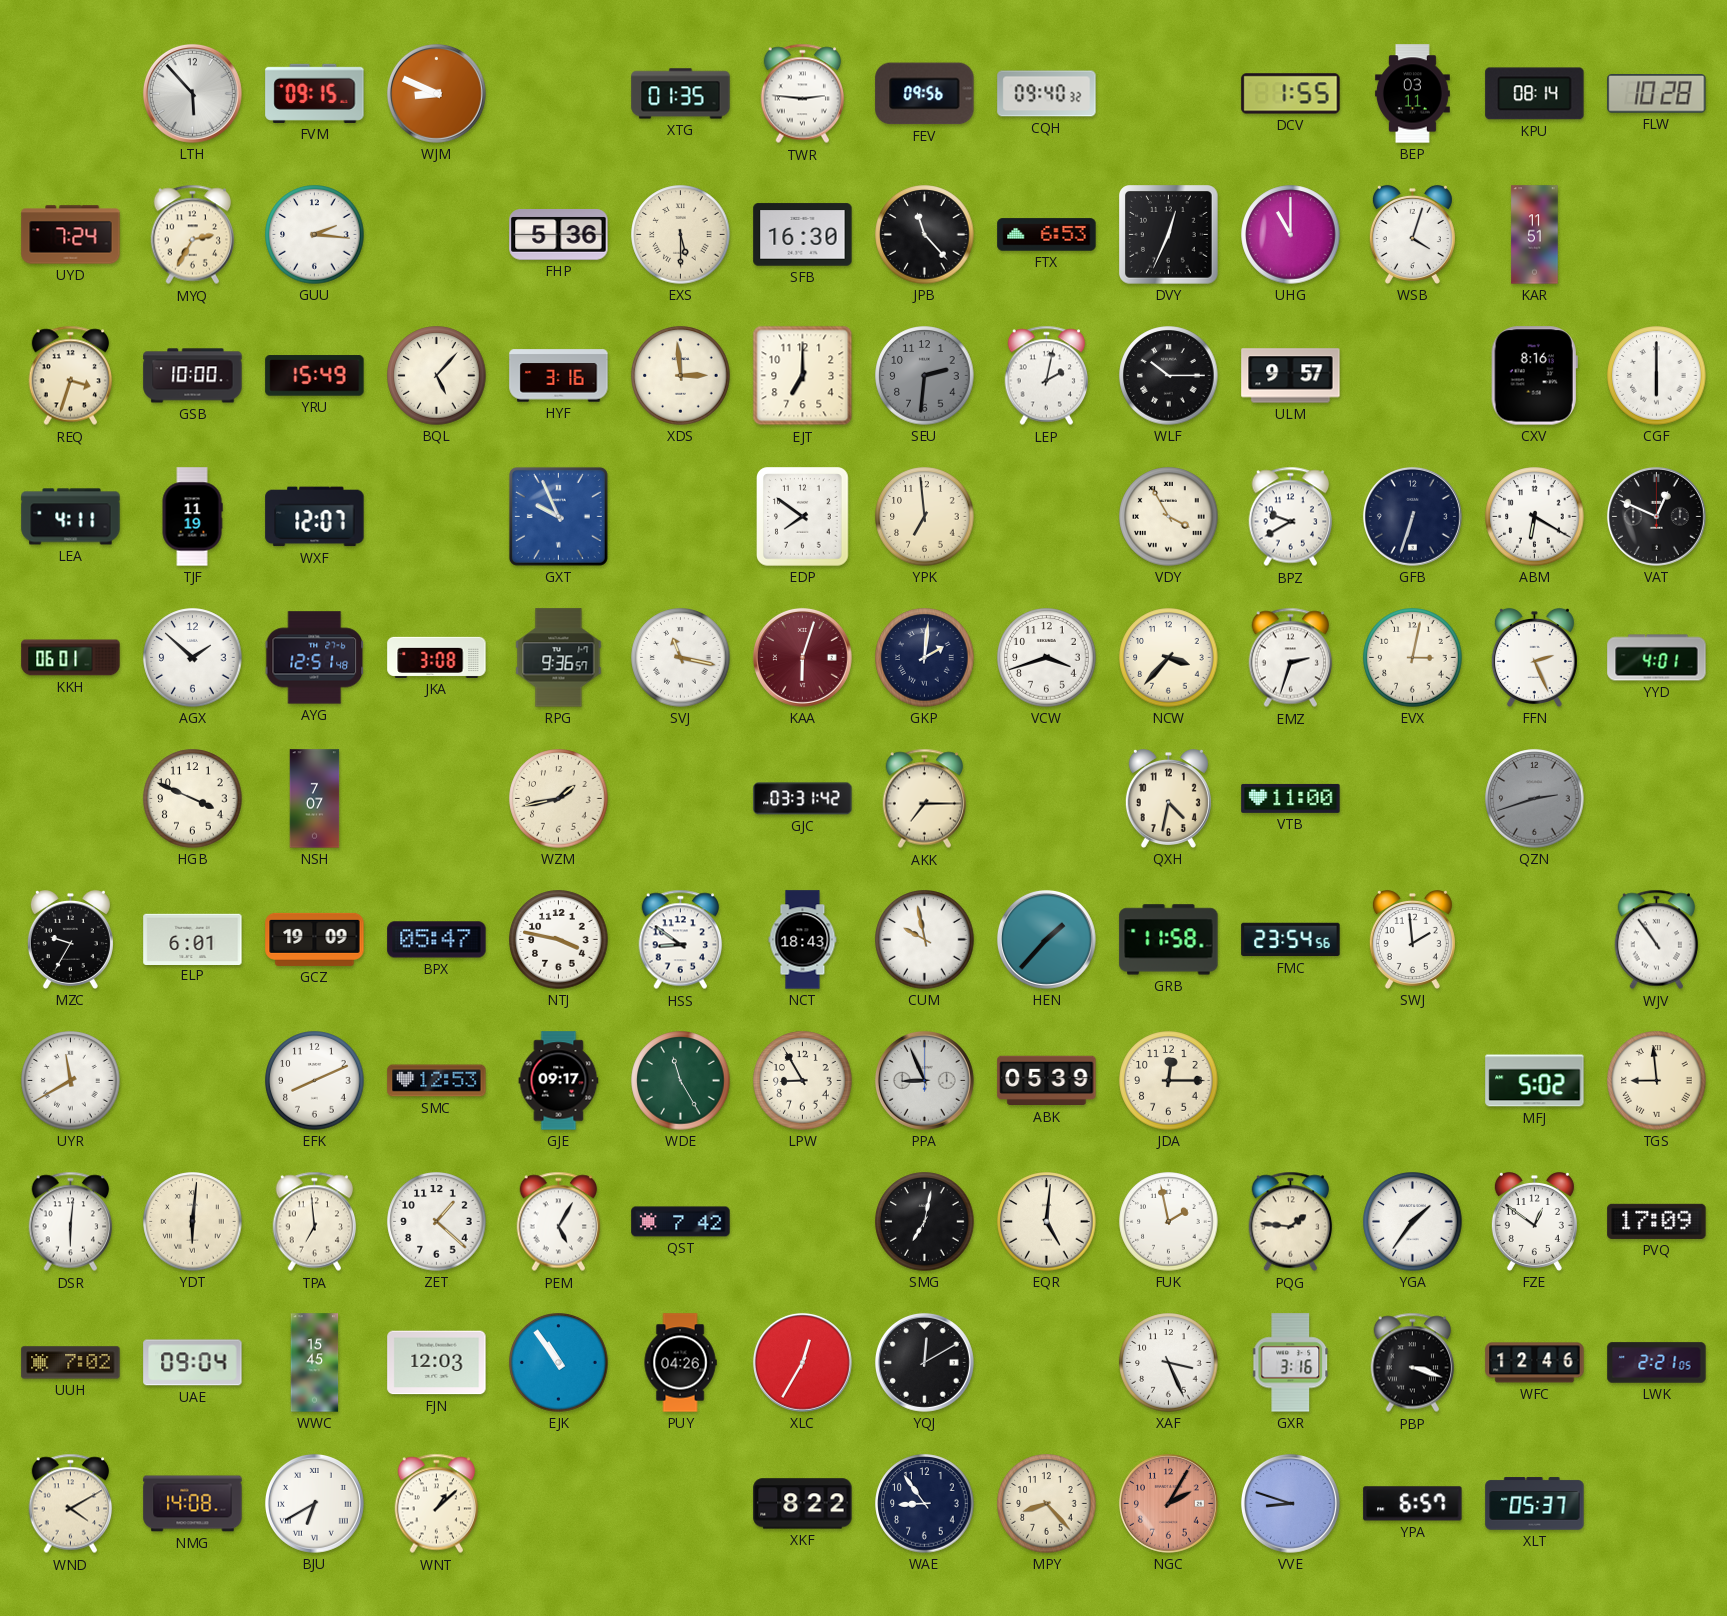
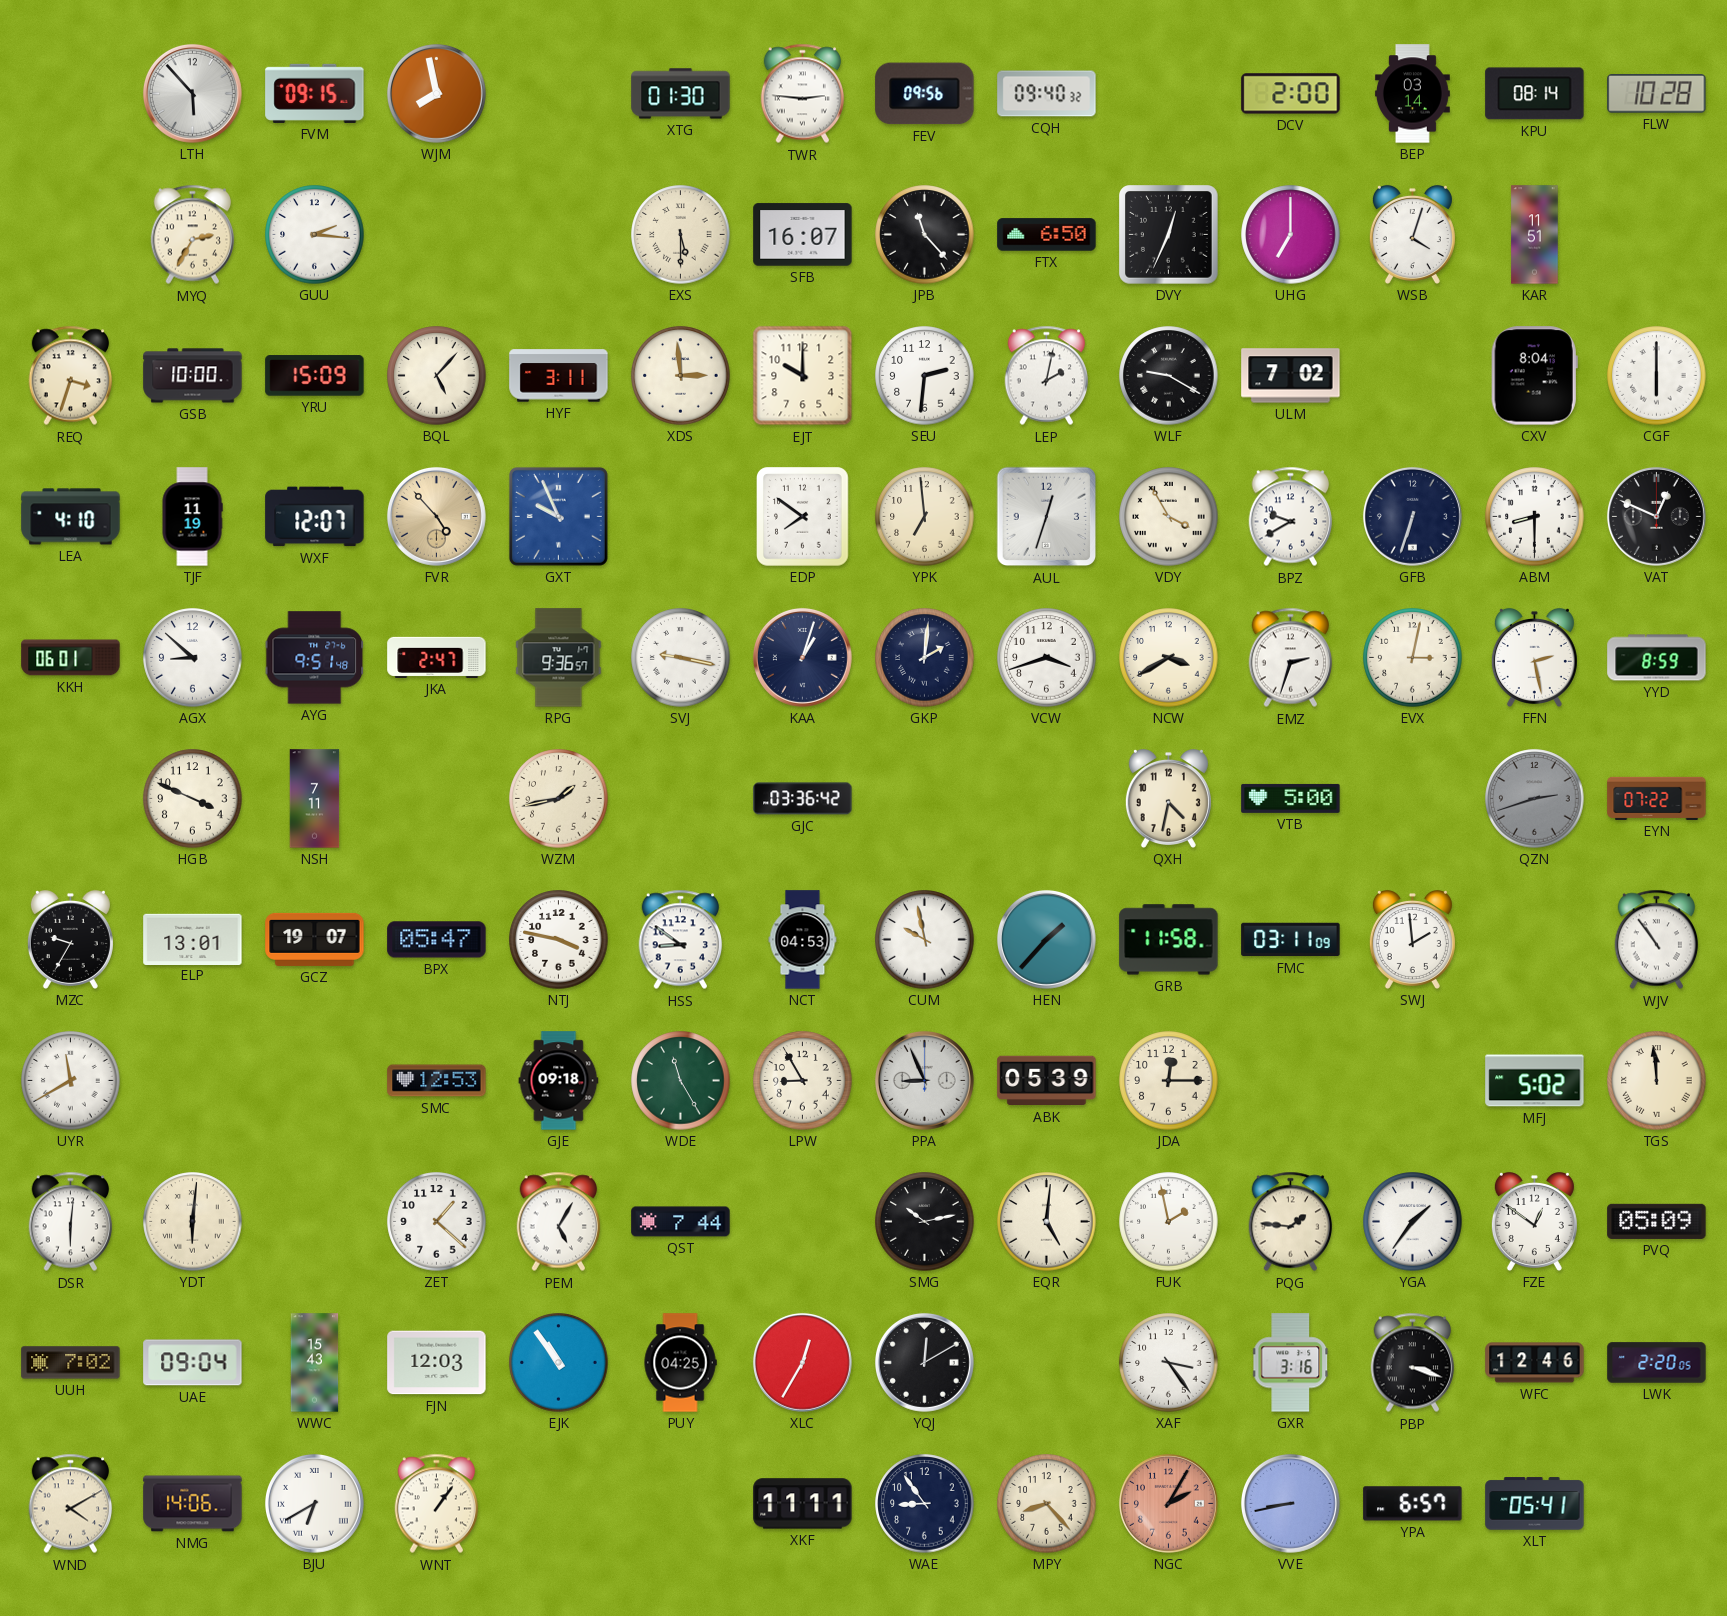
WJM: 8:49 -> 7:58
XTG: 01:35 -> 01:30
DCV: 1:55 -> 2:00
BEP: 03:11 -> 03:14
UYD: 7:24 -> none
FHP: 5:36 -> none
SFB: 16:30 -> 16:07
FTX: 6:53 -> 6:50
UHG: 11:00 -> 7:00
YRU: 15:49 -> 15:09
HYF: 3:16 -> 3:11
EJT: 7:00 -> 10:00
SEU dial: grey -> white
WLF: 10:15 -> 9:20
ULM: 9:57 -> 7:02
CXV: 8:16 -> 8:04
LEA: 4:11 -> 4:10
FVR: none -> 4:53
AUL: none -> 12:33
ABM: 6:20 -> 8:30
AGX: 1:52 -> 8:52
AYG: 12:51 -> 9:51
JKA: 3:08 -> 2:47
SVJ: 11:17 -> 9:17
KAA: 6:03 -> 1:03
KAA dial: burgundy -> navy
NCW: 3:37 -> 3:40
FFN: 2:26 -> 2:28
YYD: 4:01 -> 8:59
NSH: 7:07 -> 7:11
GJC: 03:31 -> 03:36
AKK: 7:15 -> none
VTB: 11:00 -> 5:00
EYN: none -> 07:22
ELP: 6:01 -> 13:01
GCZ: 19:09 -> 19:07
NCT: 18:43 -> 04:53
FMC: 23:54 -> 03:11
EFK: 8:11 -> none
GJE: 09:17 -> 09:18
TGS: 8:59 -> 11:59
TPA: 6:59 -> none
QST: 7:42 -> 7:44
SMG: 7:02 -> 10:13
PVQ: 17:09 -> 05:09
WWC: 15:45 -> 15:43
PUY: 04:26 -> 04:25
XAF: 3:26 -> 3:24
LWK: 2:21 -> 2:20
NMG: 14:08 -> 14:06
WNT: 1:08 -> 1:06
XKF: 8:22 -> 11:11
VVE: 8:48 -> 8:43
XLT: 05:37 -> 05:41
